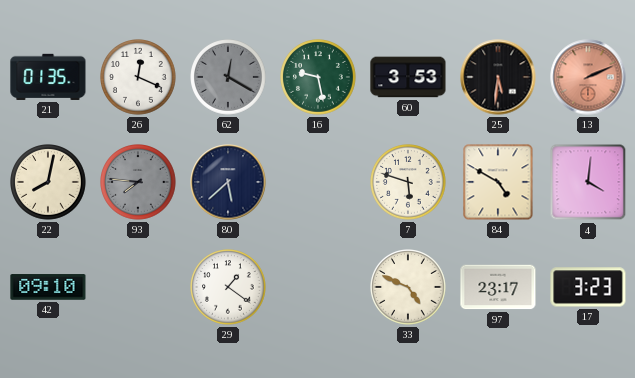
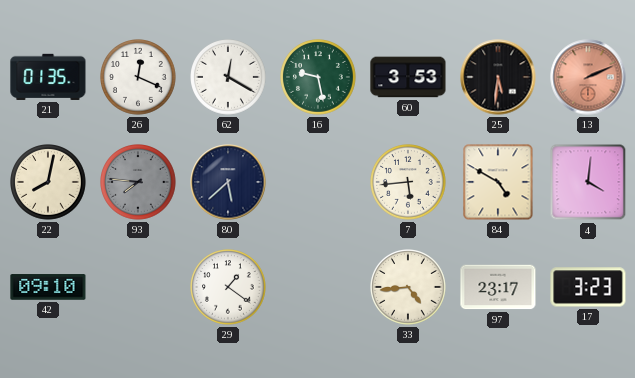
62 dial: grey -> white
7: 5:48 -> 5:44
33: 4:49 -> 4:44
